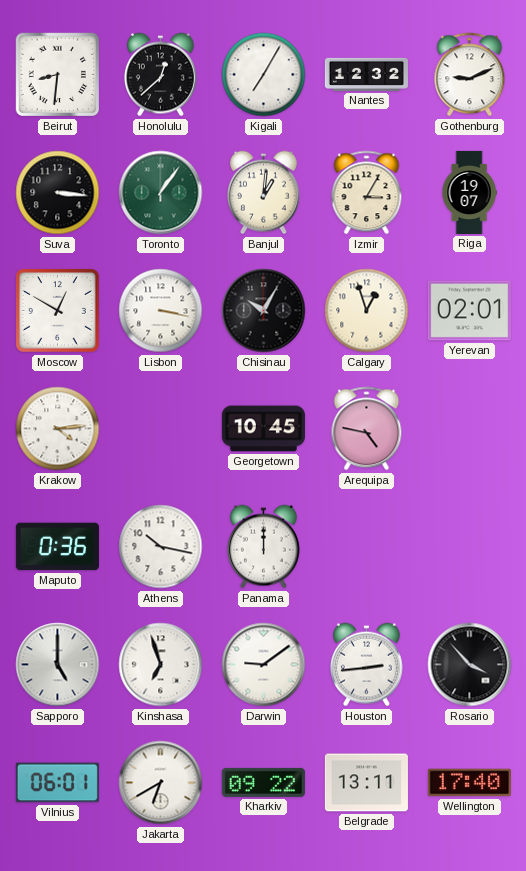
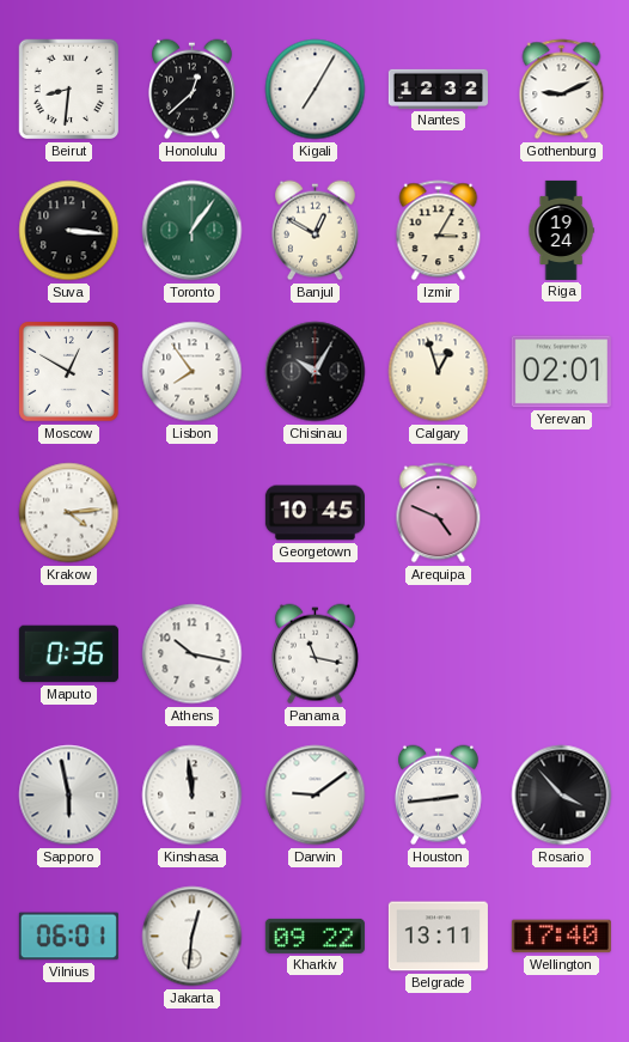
Banjul: 1:01 -> 12:50
Riga: 19:07 -> 19:24
Lisbon: 3:17 -> 7:54
Arequipa: 4:47 -> 4:49
Panama: 12:00 -> 11:17
Sapporo: 5:00 -> 5:58
Kinshasa: 6:57 -> 11:59
Jakarta: 6:40 -> 12:31
